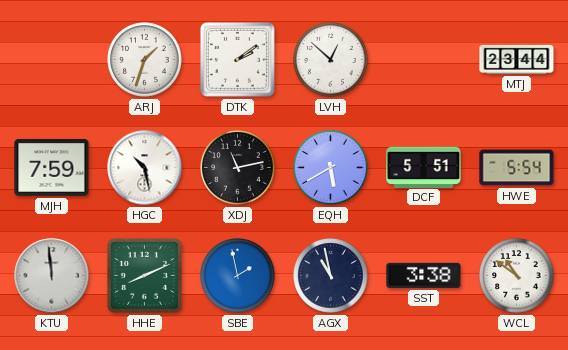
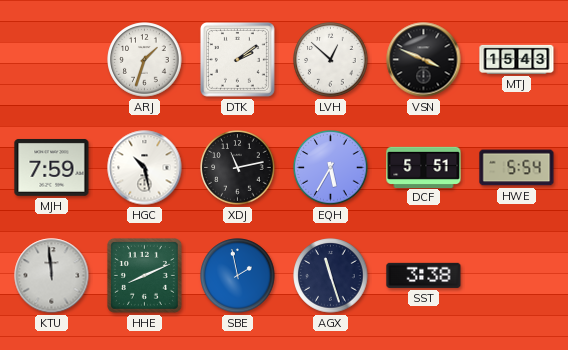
VSN: none -> 3:49
MTJ: 23:44 -> 15:43
EQH: 5:40 -> 5:35
AGX: 10:58 -> 11:27
WCL: 10:51 -> none
